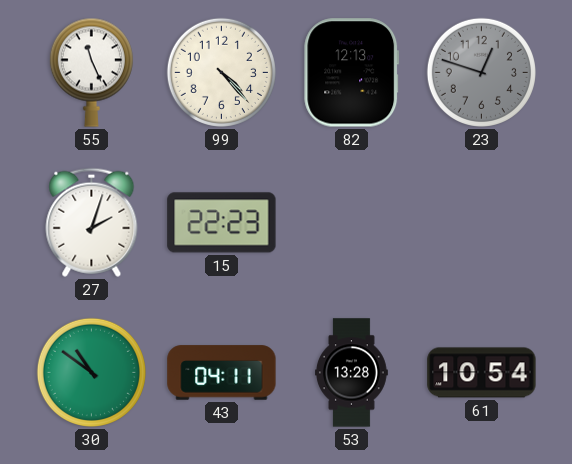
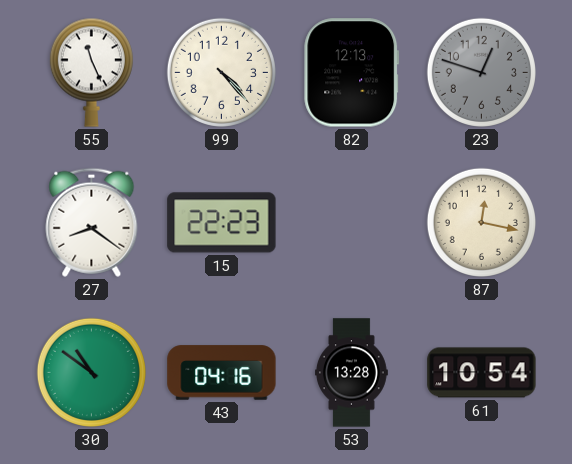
27: 2:03 -> 8:21
87: none -> 12:17
43: 04:11 -> 04:16
